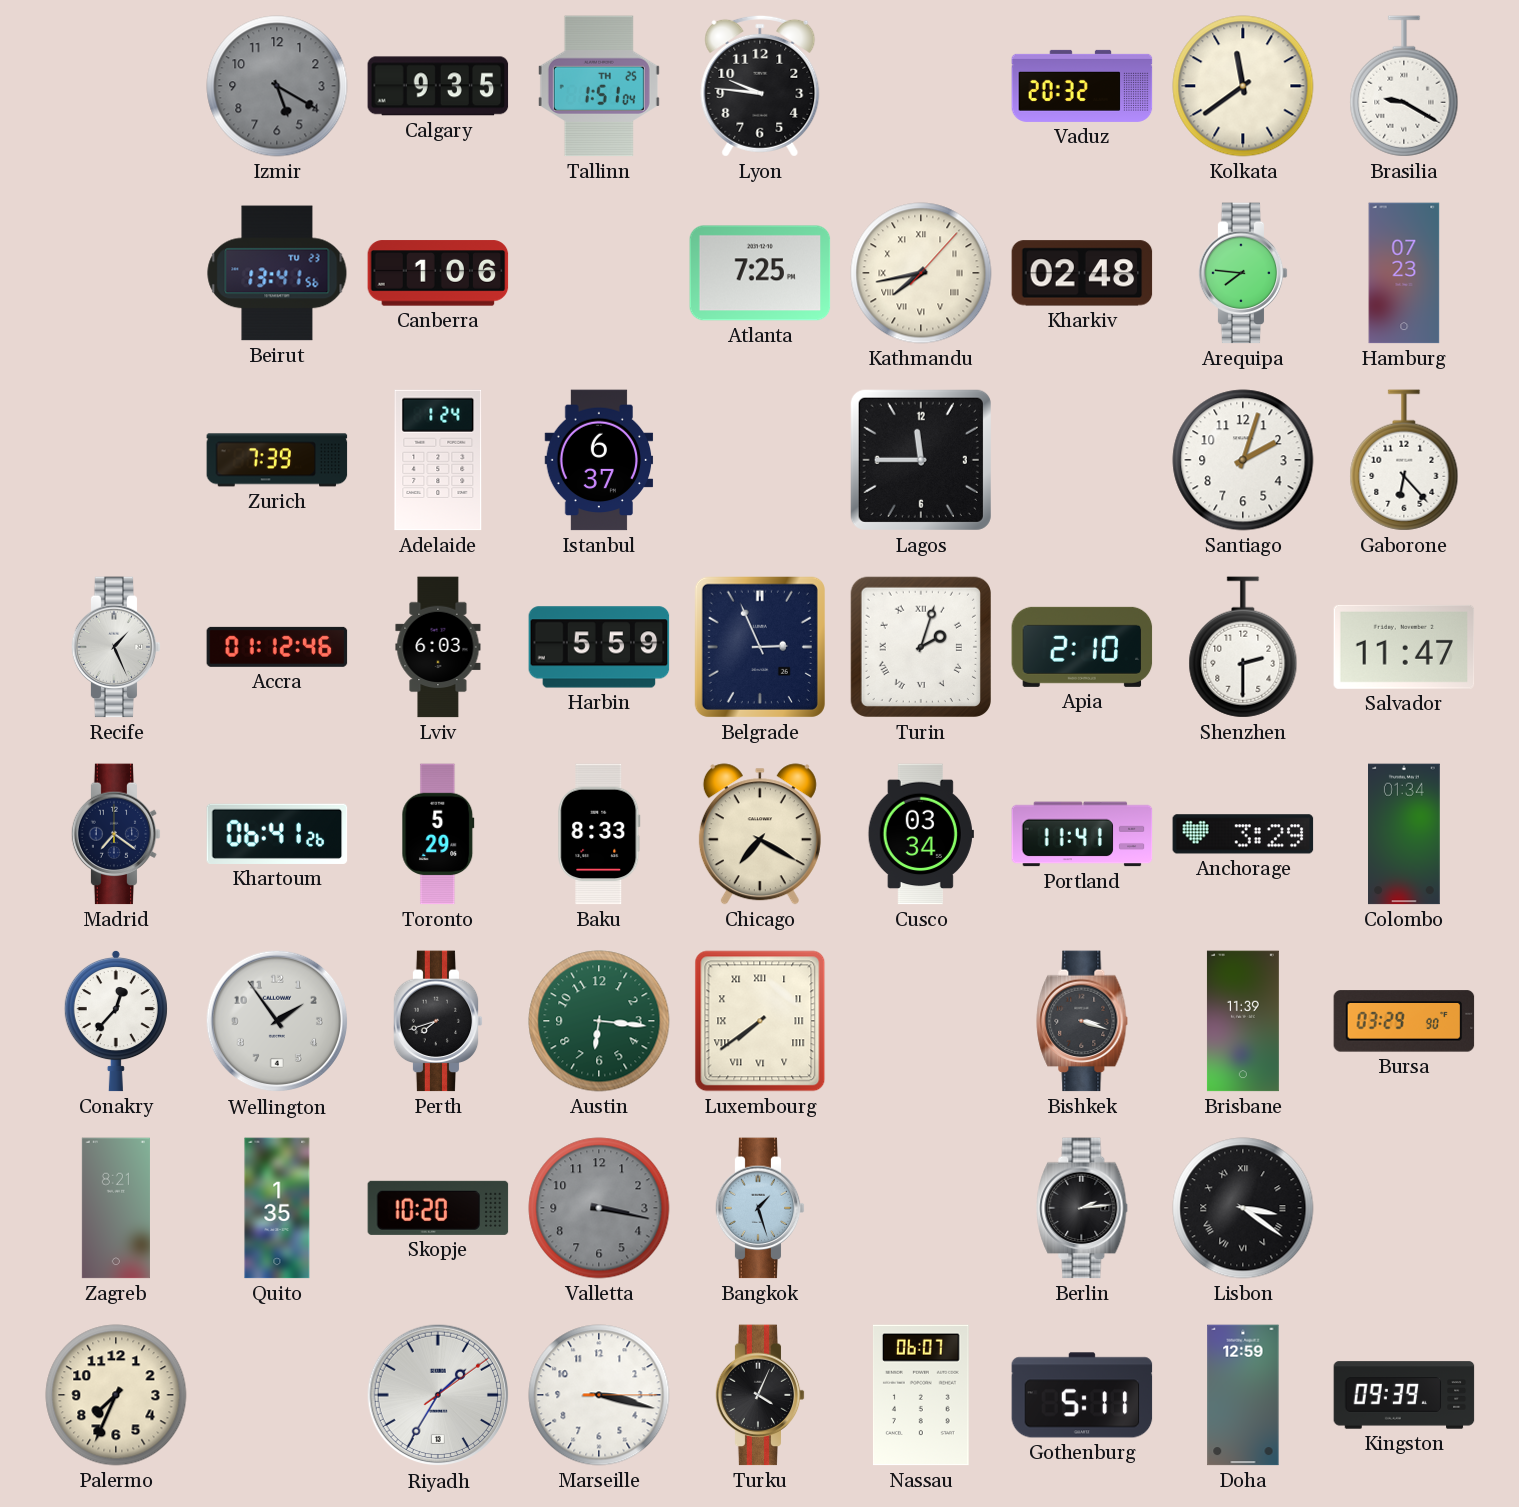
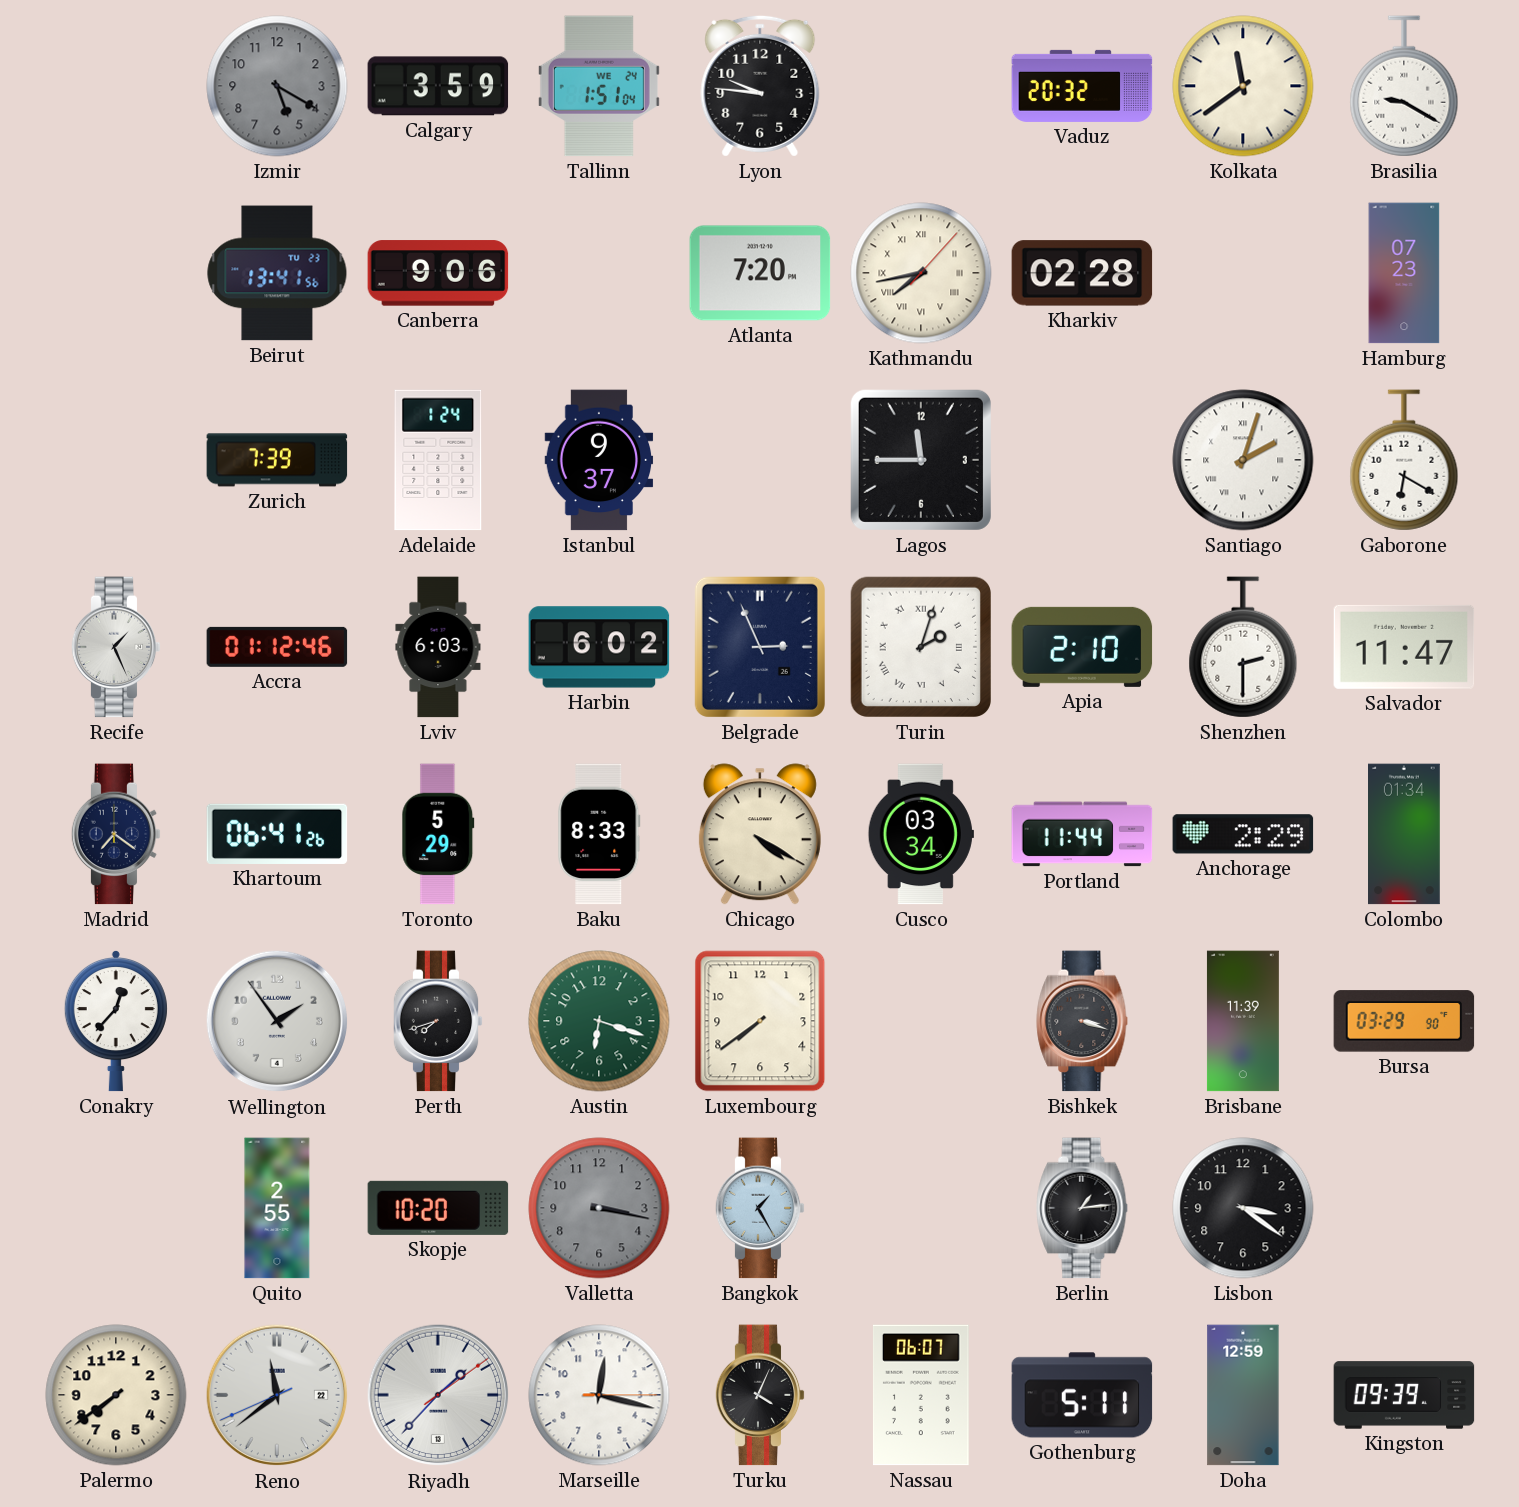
Calgary: 9:35 -> 3:59
Tallinn date: TH 25 -> WE 24
Canberra: 1:06 -> 9:06
Atlanta: 7:25 -> 7:20
Kharkiv: 02:48 -> 02:28
Arequipa: 7:46 -> none
Istanbul: 6:37 -> 9:37
Santiago numerals: Arabic -> Roman
Gaborone: 6:23 -> 6:20
Harbin: 5:59 -> 6:02
Chicago: 7:20 -> 4:20
Portland: 11:41 -> 11:44
Anchorage: 3:29 -> 2:29
Austin: 6:16 -> 6:18
Luxembourg numerals: Roman -> Arabic
Zagreb: 8:21 -> none
Quito: 1:35 -> 2:55
Bangkok: 1:27 -> 1:25
Berlin: 2:14 -> 1:14
Lisbon numerals: Roman -> Arabic
Palermo: 7:34 -> 7:39
Reno: none -> 11:38
Riyadh: 1:35 -> 1:37
Marseille: 3:17 -> 12:17
